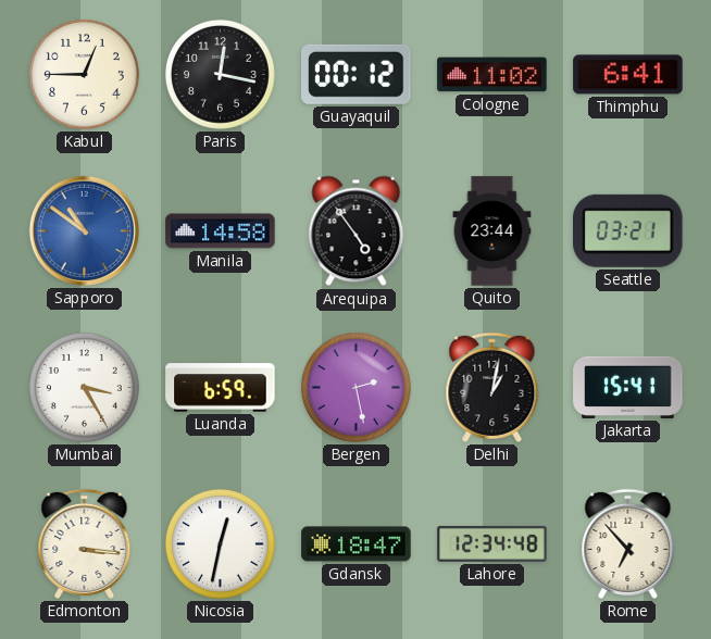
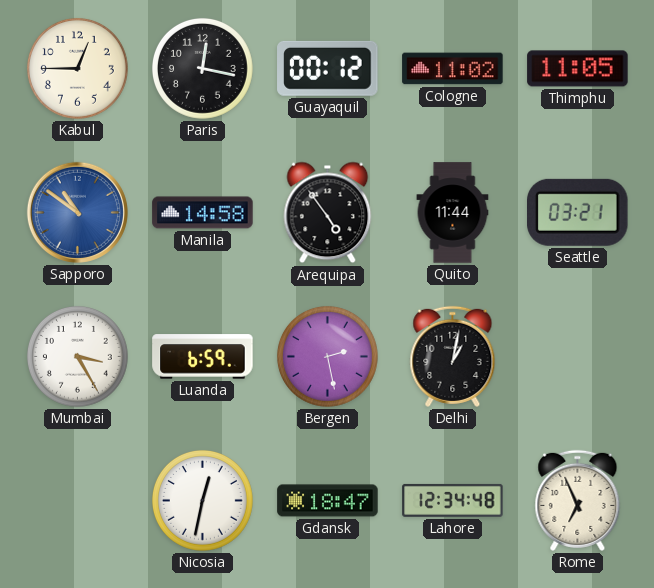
Thimphu: 6:41 -> 11:05
Quito: 23:44 -> 11:44
Jakarta: 15:41 -> none
Edmonton: 3:16 -> none
Rome: 6:53 -> 6:56
